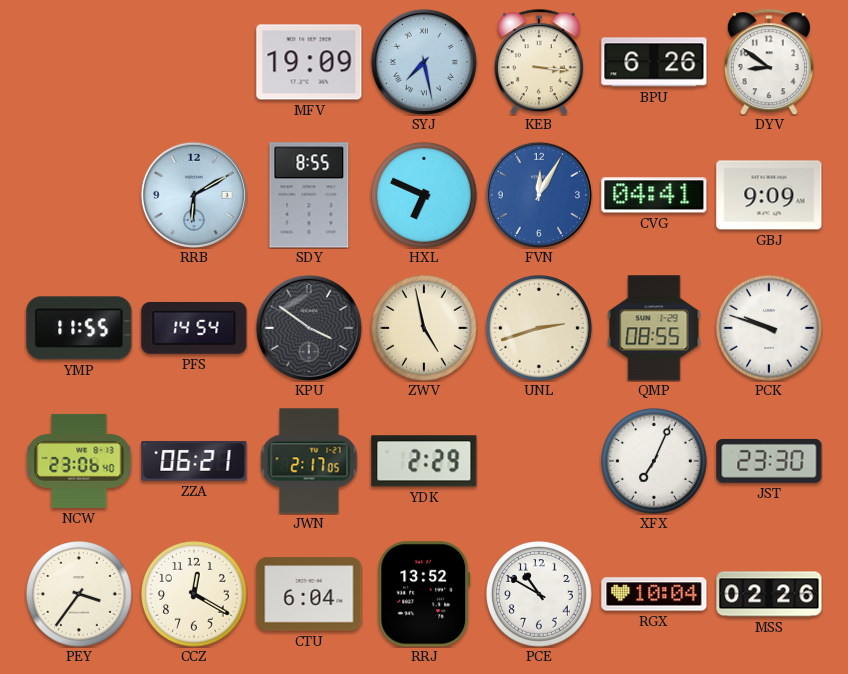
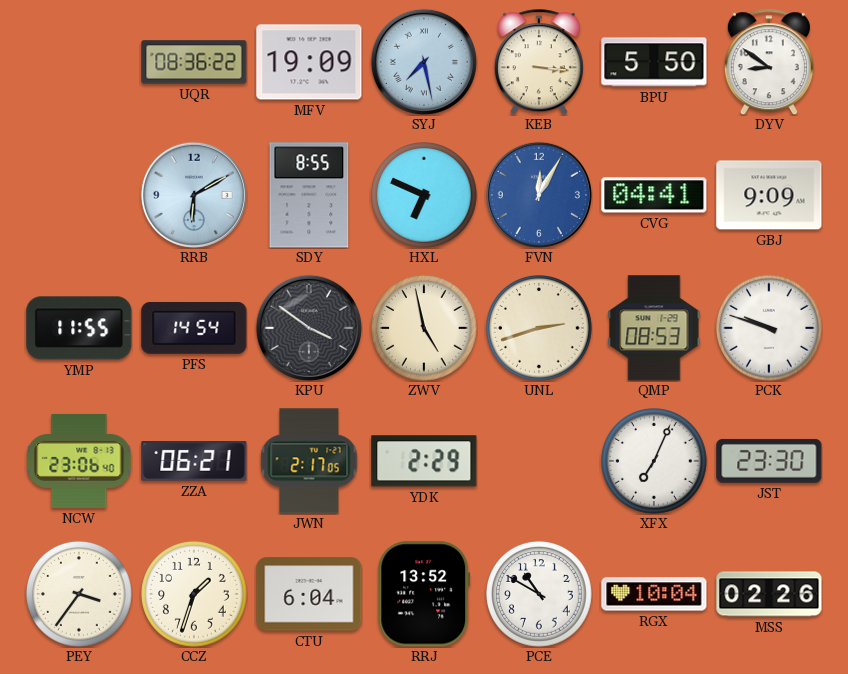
UQR: none -> 08:36
BPU: 6:26 -> 5:50
QMP: 08:55 -> 08:53
CCZ: 12:20 -> 1:33
